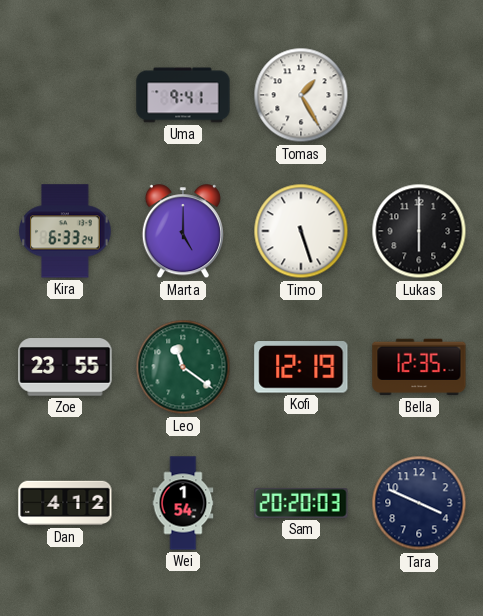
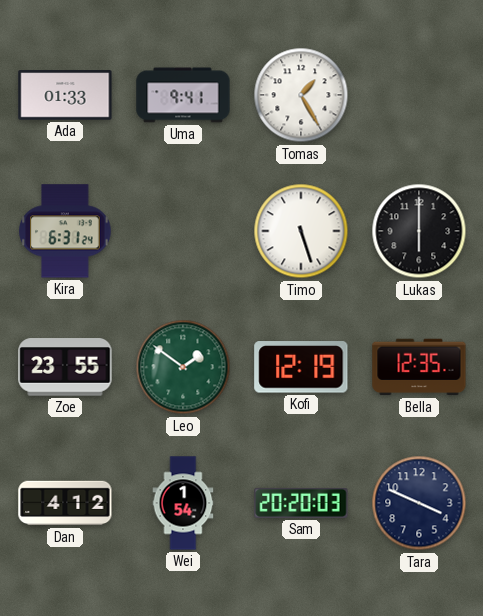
Ada: none -> 01:33
Kira: 6:33 -> 6:31
Marta: 5:00 -> none
Leo: 11:21 -> 1:51
